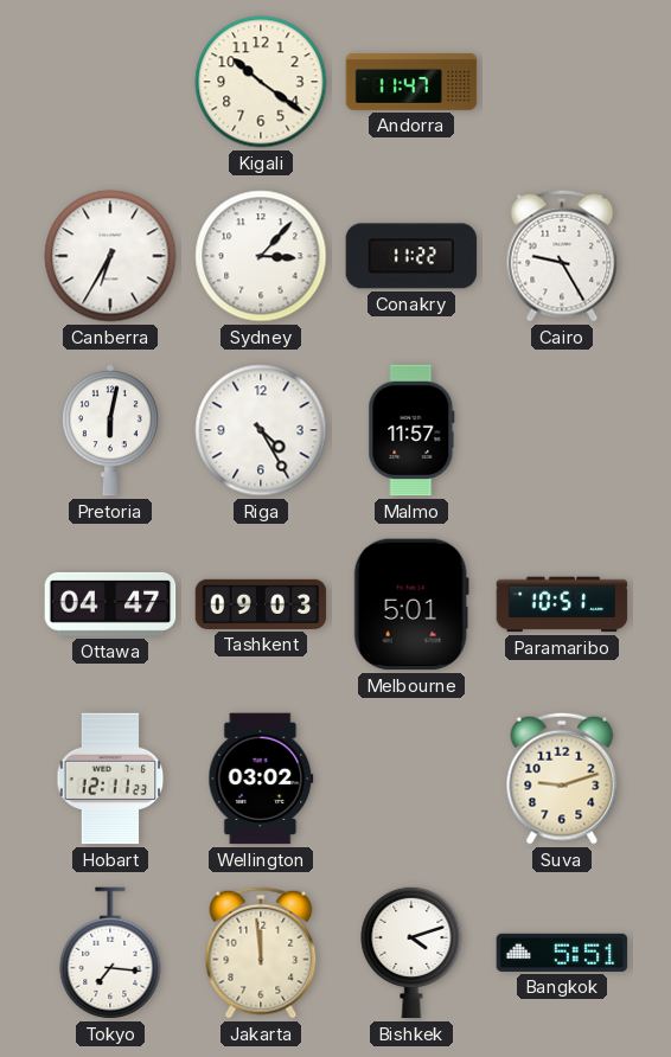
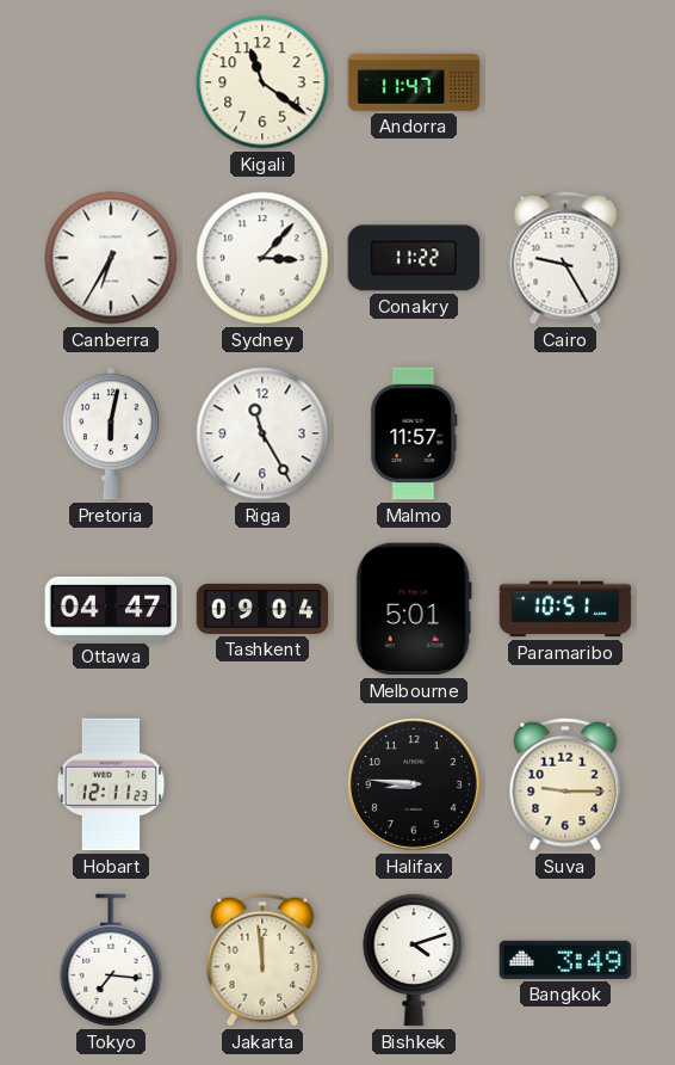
Kigali: 10:21 -> 11:21
Riga: 4:25 -> 11:25
Tashkent: 09:03 -> 09:04
Wellington: 03:02 -> none
Halifax: none -> 8:46
Suva: 9:12 -> 9:15
Bangkok: 5:51 -> 3:49
